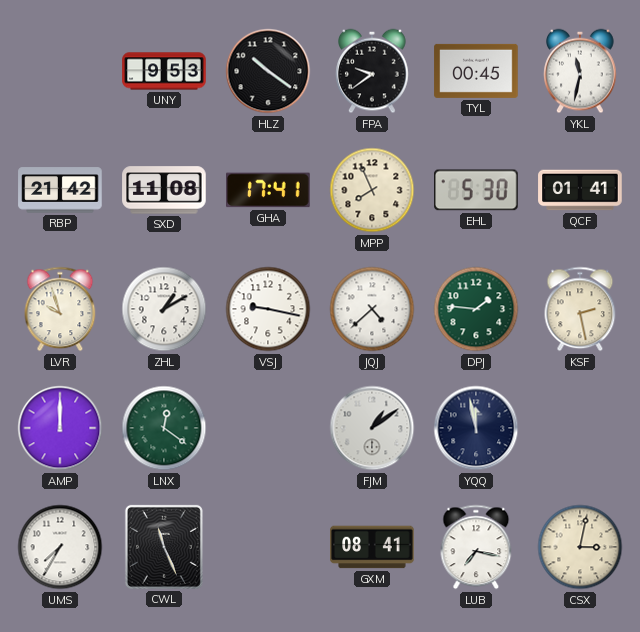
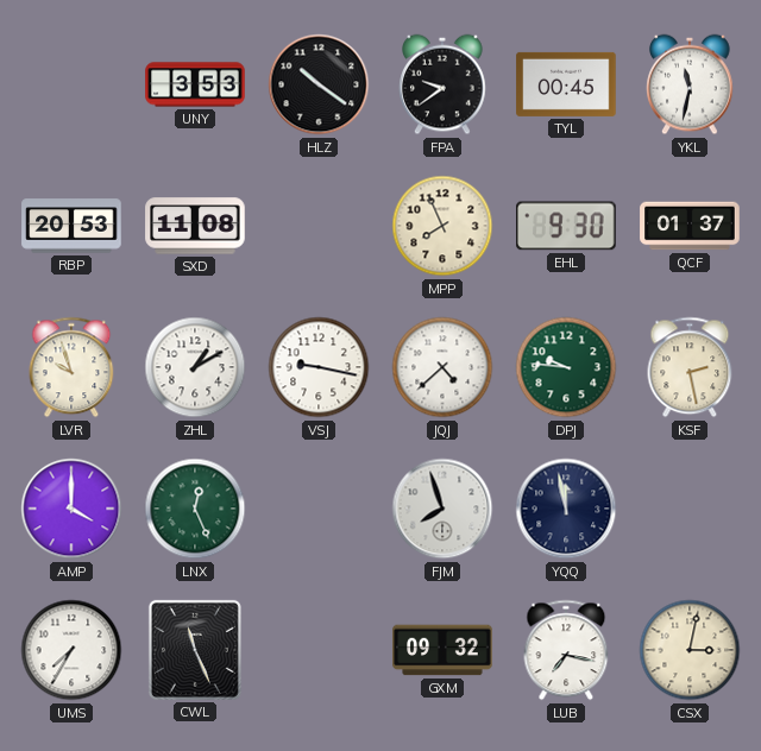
UNY: 9:53 -> 3:53
RBP: 21:42 -> 20:53
GHA: 17:41 -> none
EHL: 5:30 -> 9:30
QCF: 01:41 -> 01:37
DPJ: 1:46 -> 9:46
AMP: 12:00 -> 4:00
LNX: 12:21 -> 12:26
FJM: 1:09 -> 7:57
GXM: 08:41 -> 09:32
